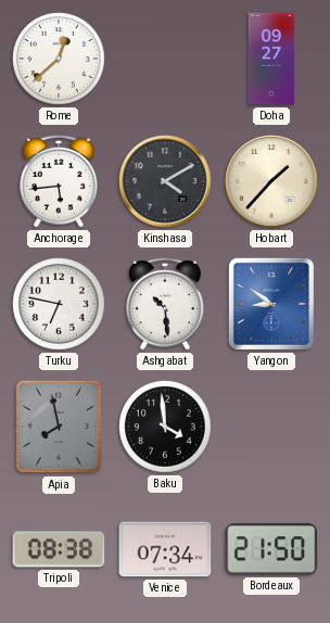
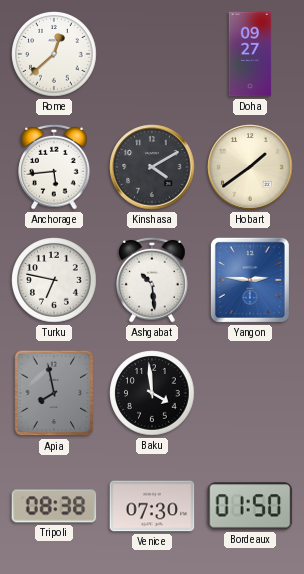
Hobart: 1:37 -> 1:39
Yangon: 8:51 -> 2:46
Venice: 07:34 -> 07:30
Bordeaux: 21:50 -> 01:50
